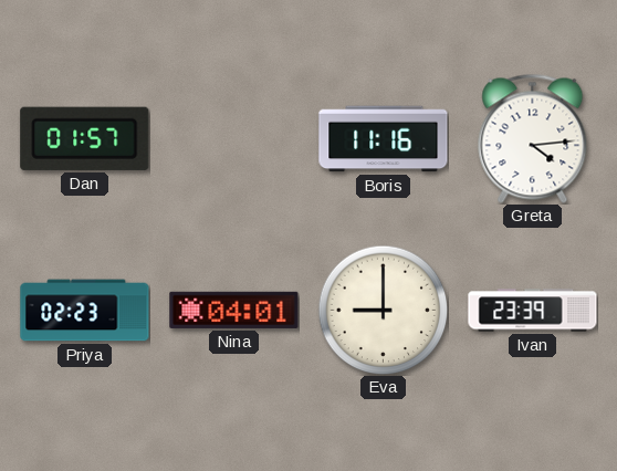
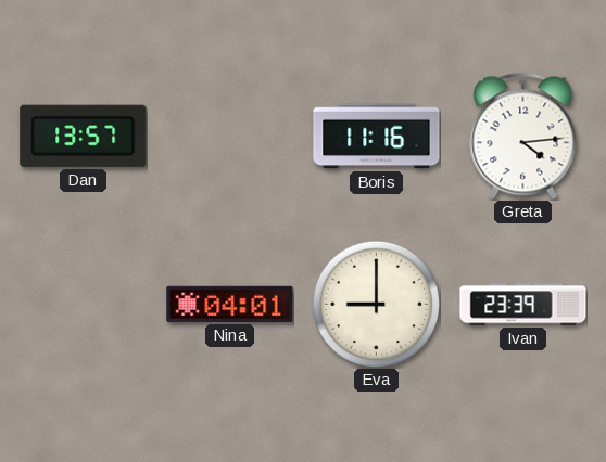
Dan: 01:57 -> 13:57
Priya: 02:23 -> none
